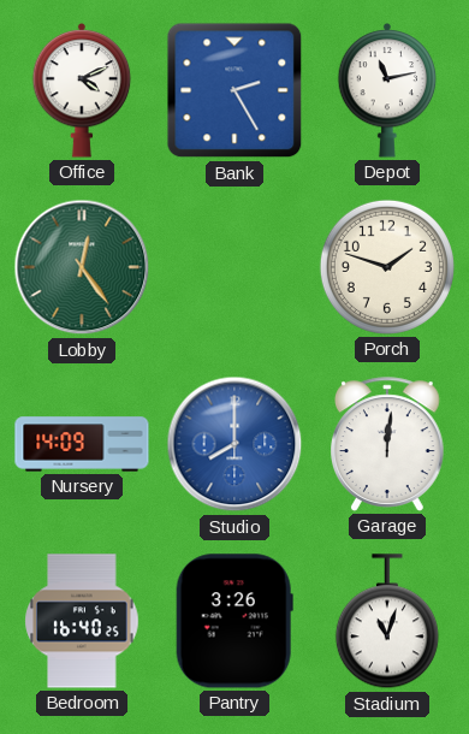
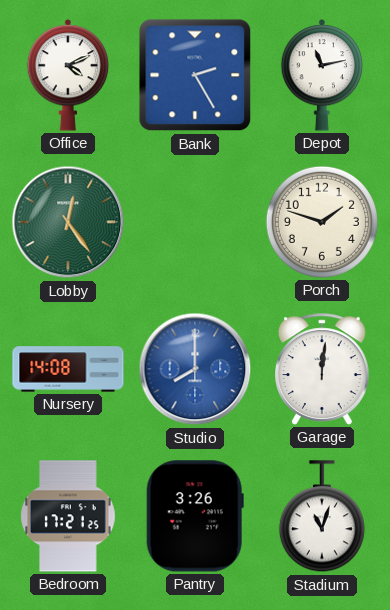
Nursery: 14:09 -> 14:08
Bedroom: 16:40 -> 17:21
